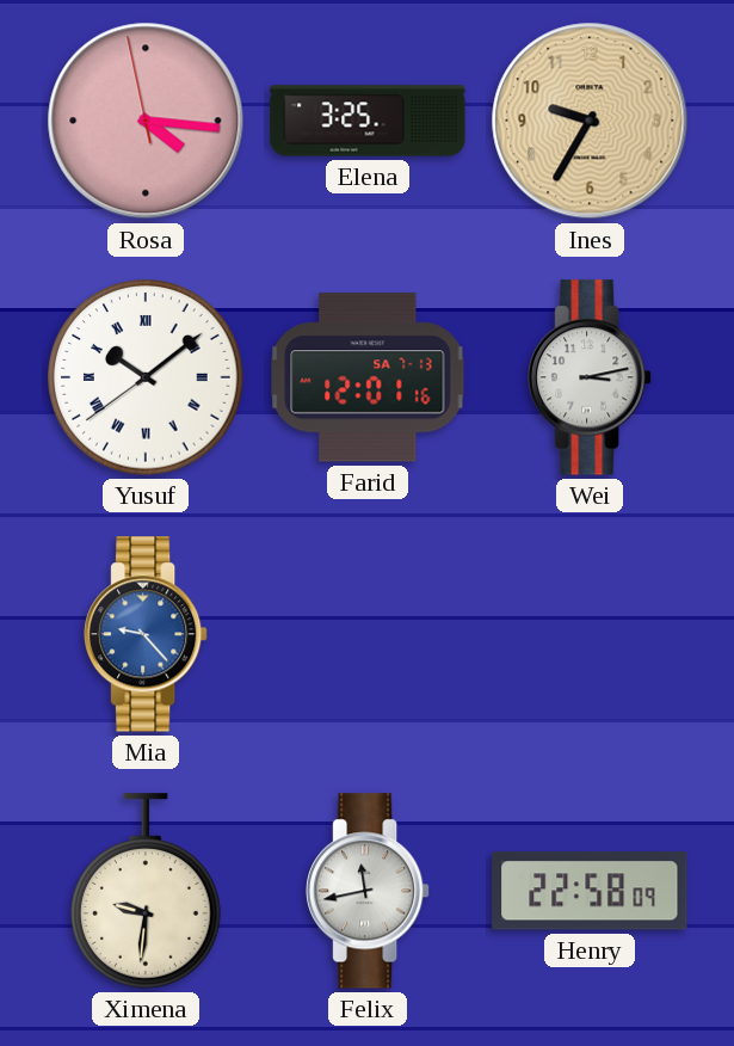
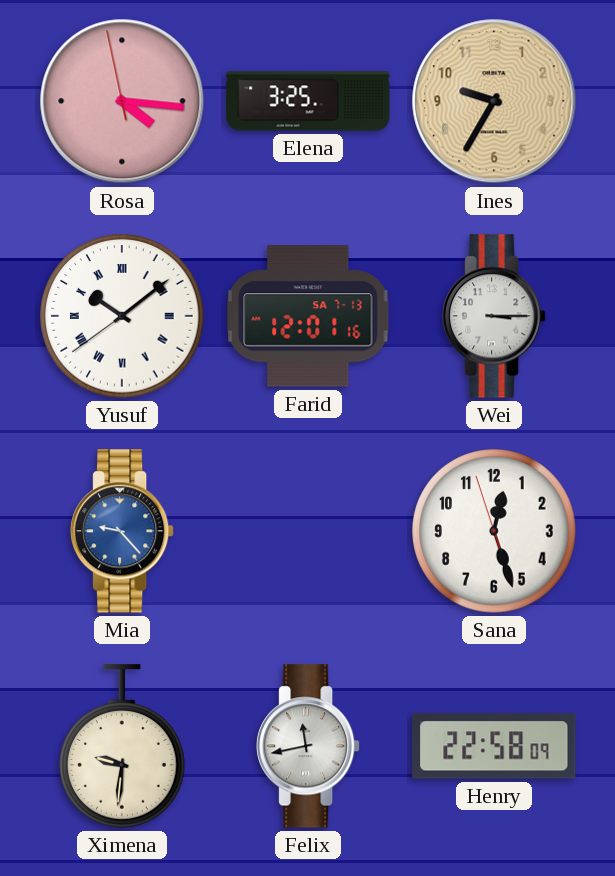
Wei: 3:13 -> 3:15
Sana: none -> 12:26
